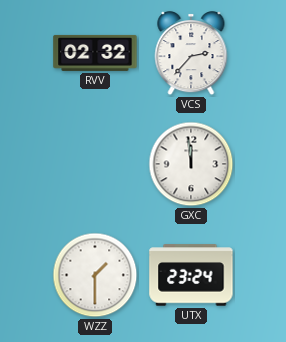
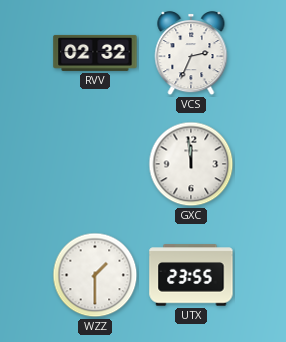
VCS: 2:37 -> 2:34
UTX: 23:24 -> 23:55
